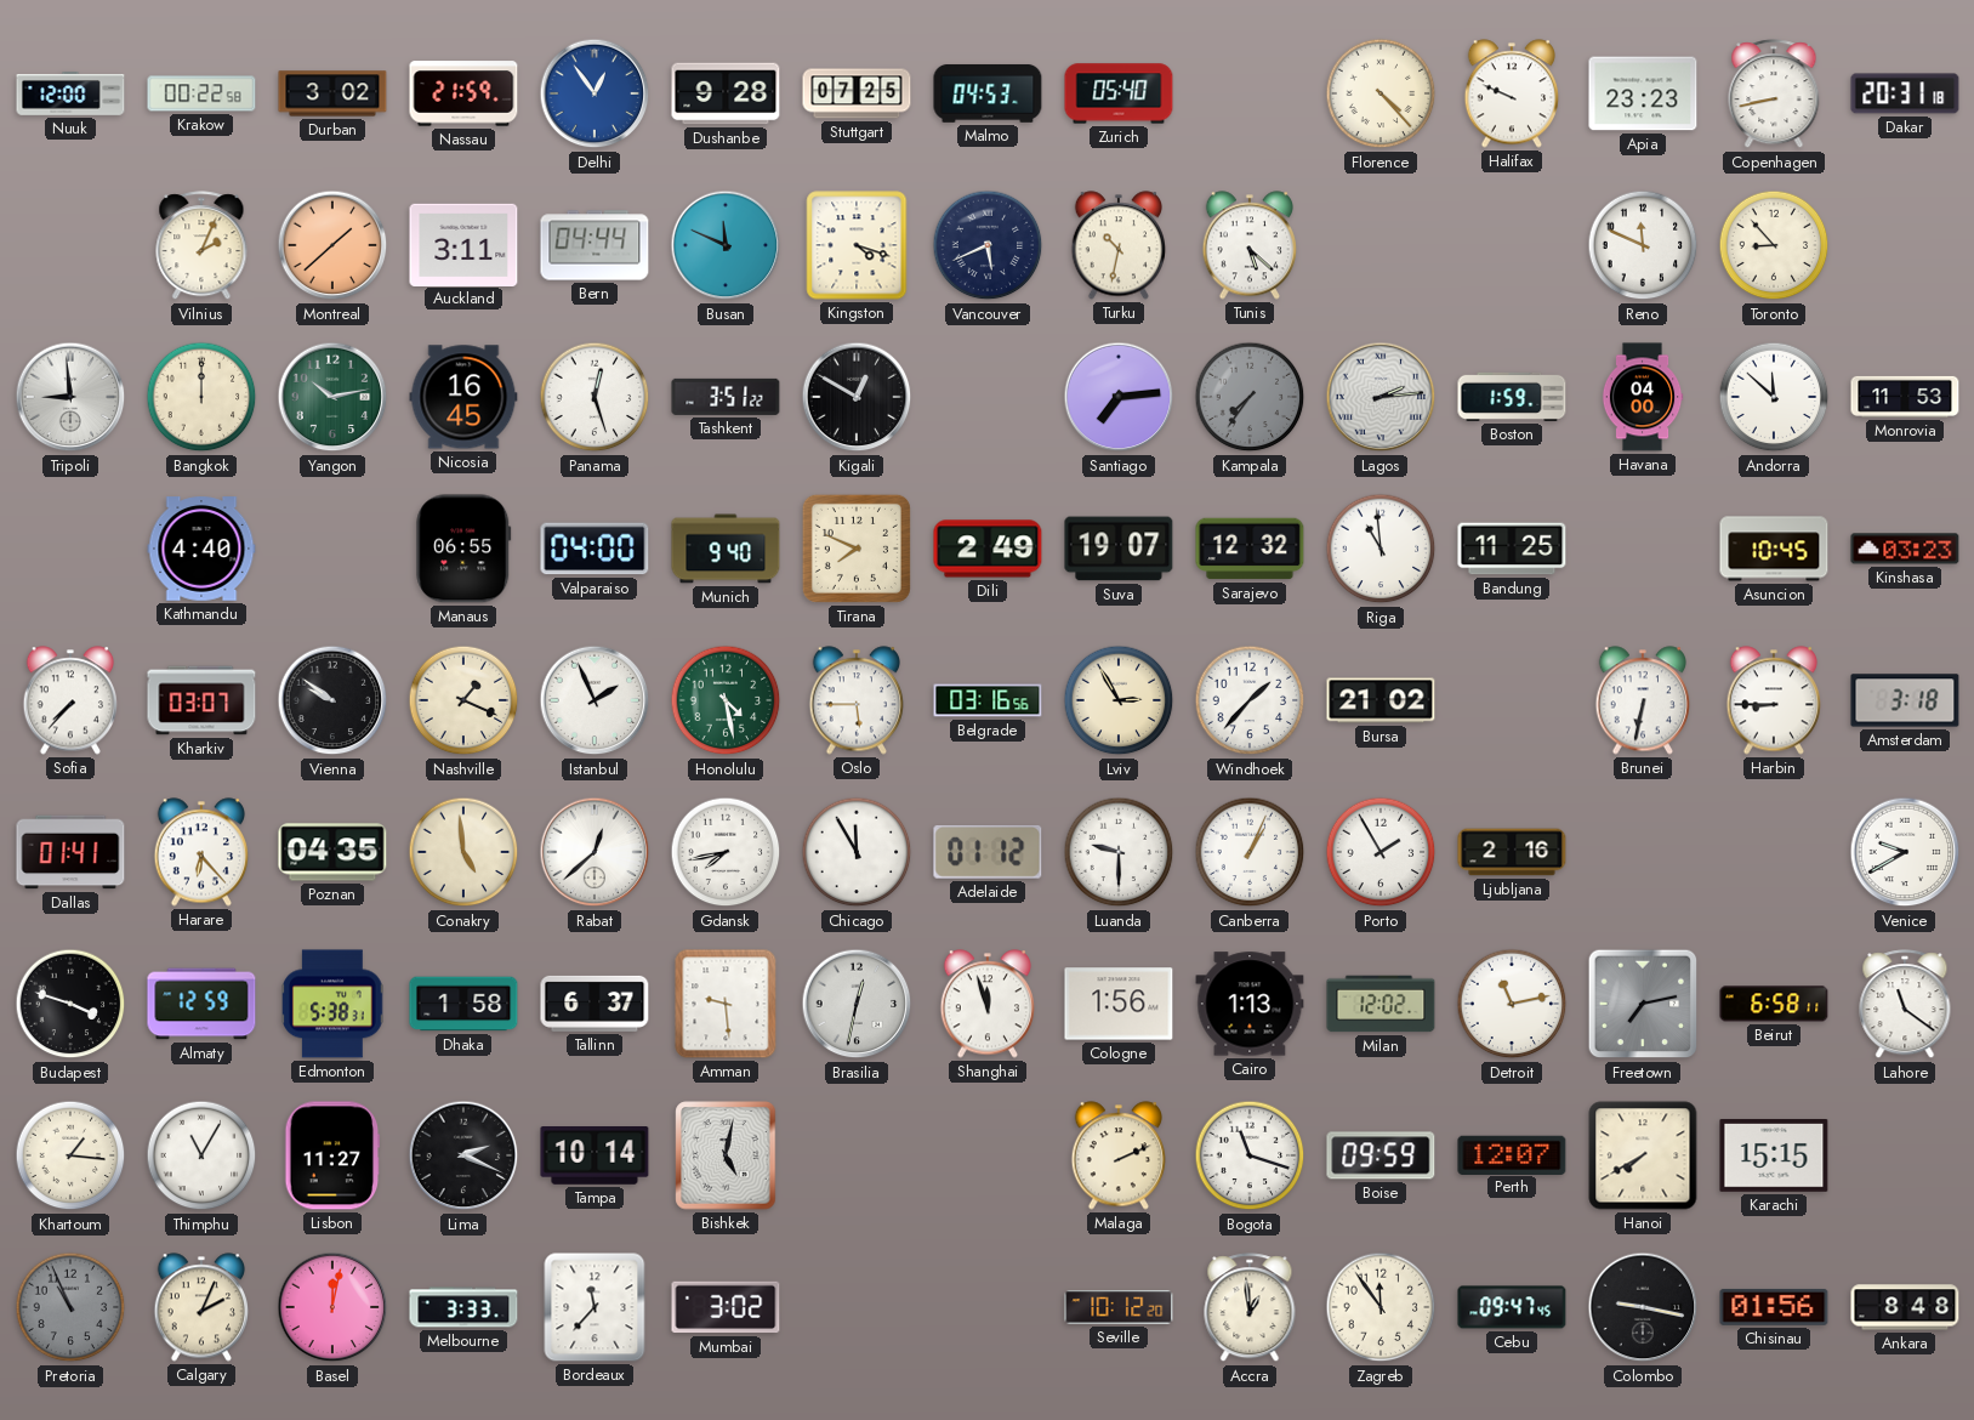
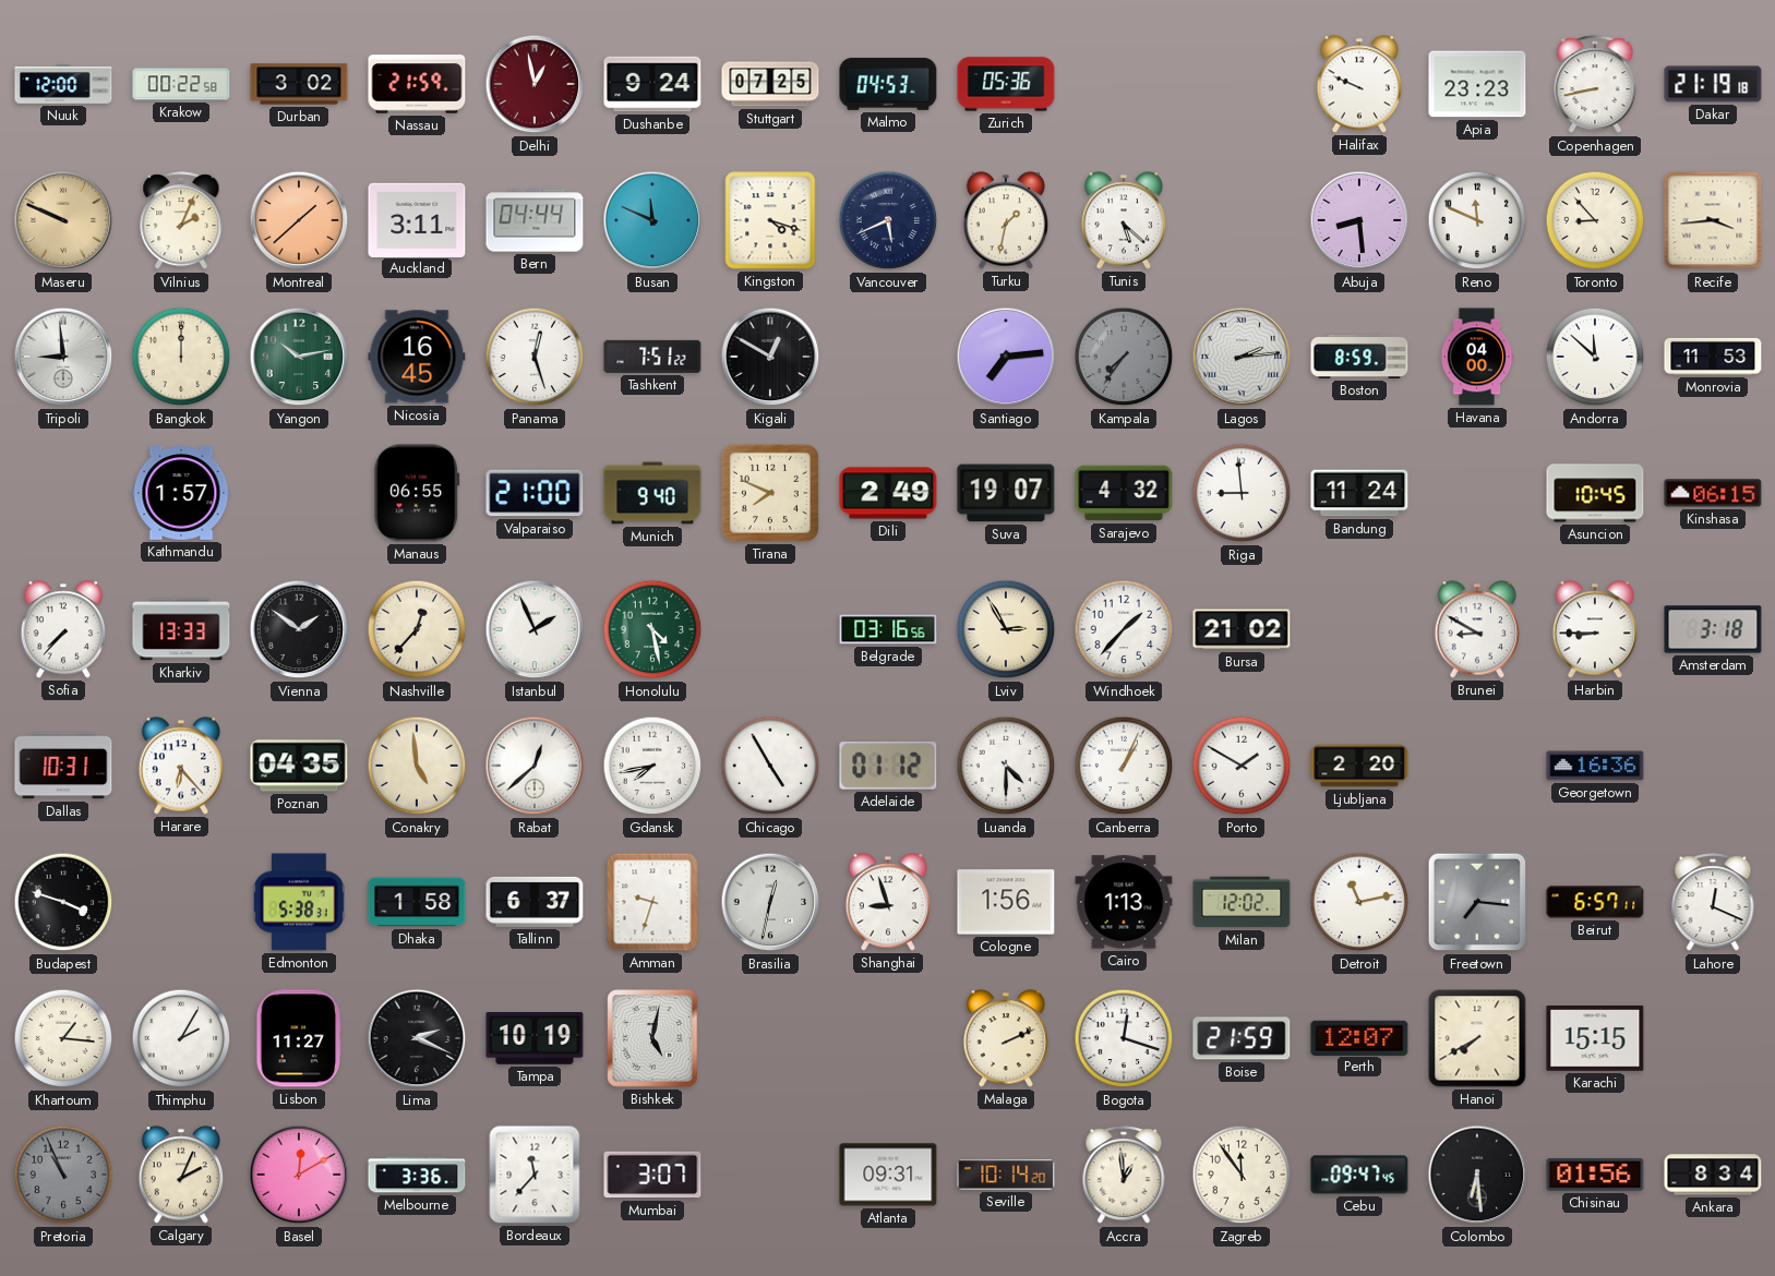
Delhi: 12:54 -> 12:58
Delhi dial: blue -> burgundy
Dushanbe: 9:28 -> 9:24
Zurich: 05:40 -> 05:36
Florence: 4:23 -> none
Dakar: 20:31 -> 21:19
Maseru: none -> 9:49
Turku: 10:32 -> 1:32
Abuja: none -> 8:29
Recife: none -> 3:44
Tashkent: 3:51 -> 7:51
Boston: 1:59 -> 8:59
Kathmandu: 4:40 -> 1:57
Valparaiso: 04:00 -> 21:00
Sarajevo: 12:32 -> 4:32
Riga: 10:59 -> 8:59
Bandung: 11:25 -> 11:24
Kinshasa: 03:23 -> 06:15
Kharkiv: 03:07 -> 13:33
Vienna: 9:51 -> 1:51
Nashville: 1:19 -> 12:37
Oslo: 5:45 -> none
Brunei: 6:32 -> 8:50
Dallas: 01:41 -> 10:31
Chicago: 11:55 -> 4:55
Luanda: 9:30 -> 4:30
Porto: 1:55 -> 1:50
Ljubljana: 2:16 -> 2:20
Georgetown: none -> 16:36
Venice: 9:40 -> none
Almaty: 12:59 -> none
Amman: 9:29 -> 9:33
Shanghai: 11:57 -> 8:57
Freetown: 7:13 -> 7:16
Beirut: 6:58 -> 6:57
Lahore: 11:21 -> 12:19
Thimphu: 11:05 -> 2:05
Tampa: 10:14 -> 10:19
Bogota: 11:18 -> 12:18
Boise: 09:59 -> 21:59
Basel: 12:02 -> 12:10
Melbourne: 3:33 -> 3:36
Mumbai: 3:02 -> 3:07
Atlanta: none -> 09:31
Seville: 10:12 -> 10:14
Colombo: 9:17 -> 6:29
Ankara: 8:48 -> 8:34
